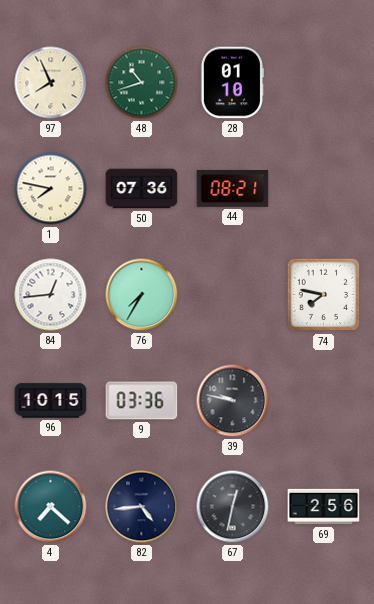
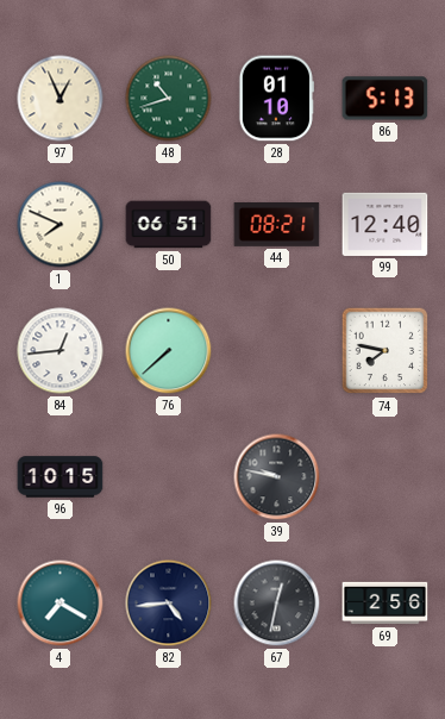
97: 7:56 -> 12:56
86: none -> 5:13
1: 7:47 -> 7:49
50: 07:36 -> 06:51
99: none -> 12:40
76: 7:35 -> 7:38
9: 03:36 -> none
4: 7:22 -> 7:20
